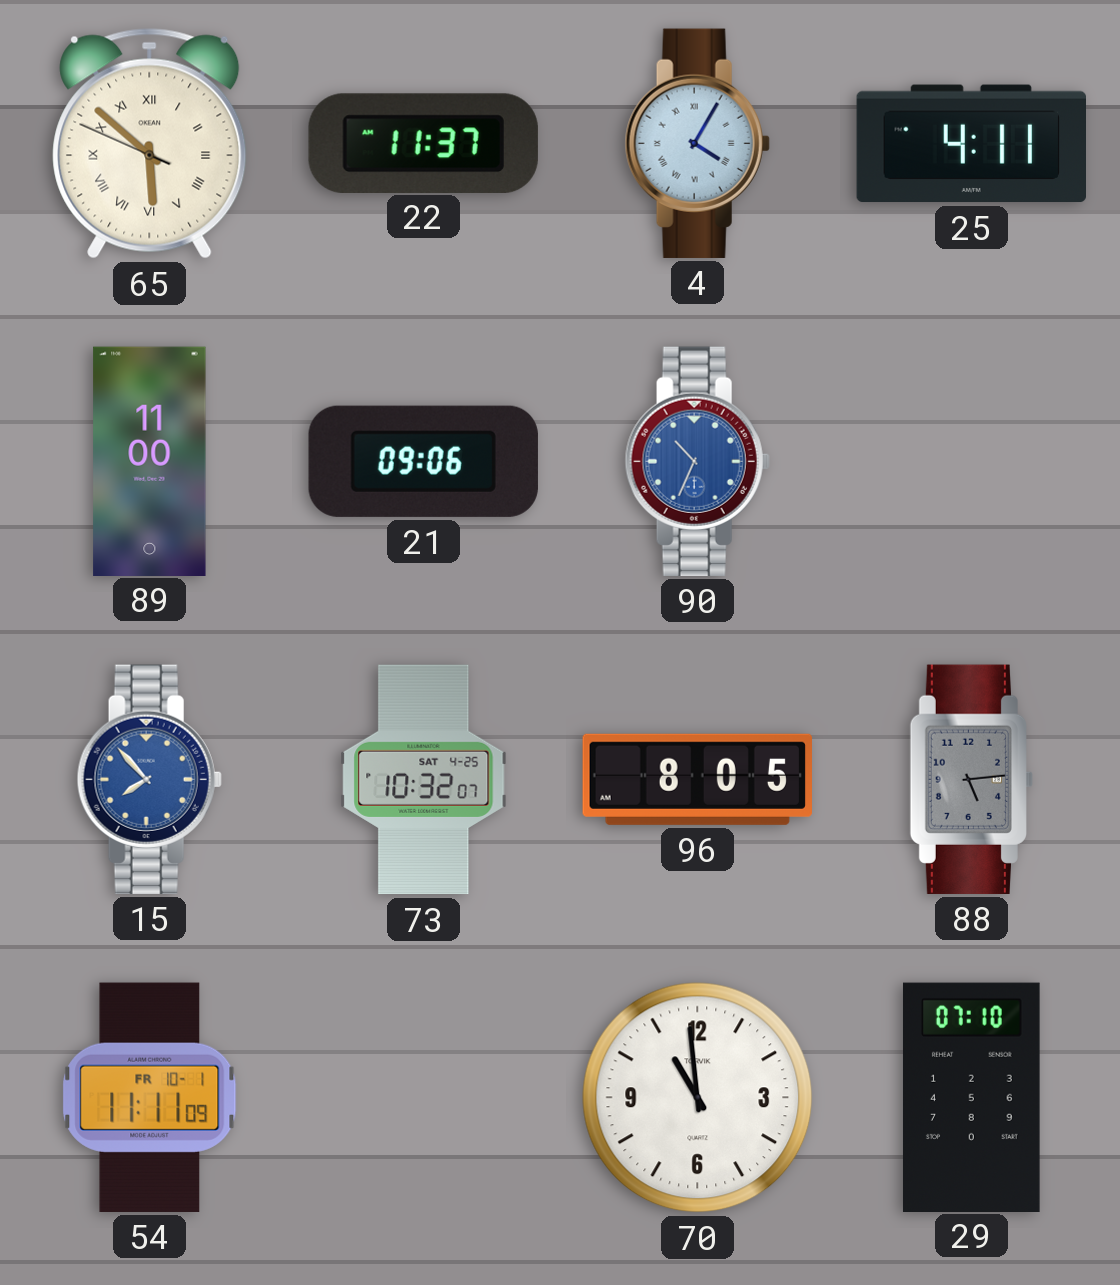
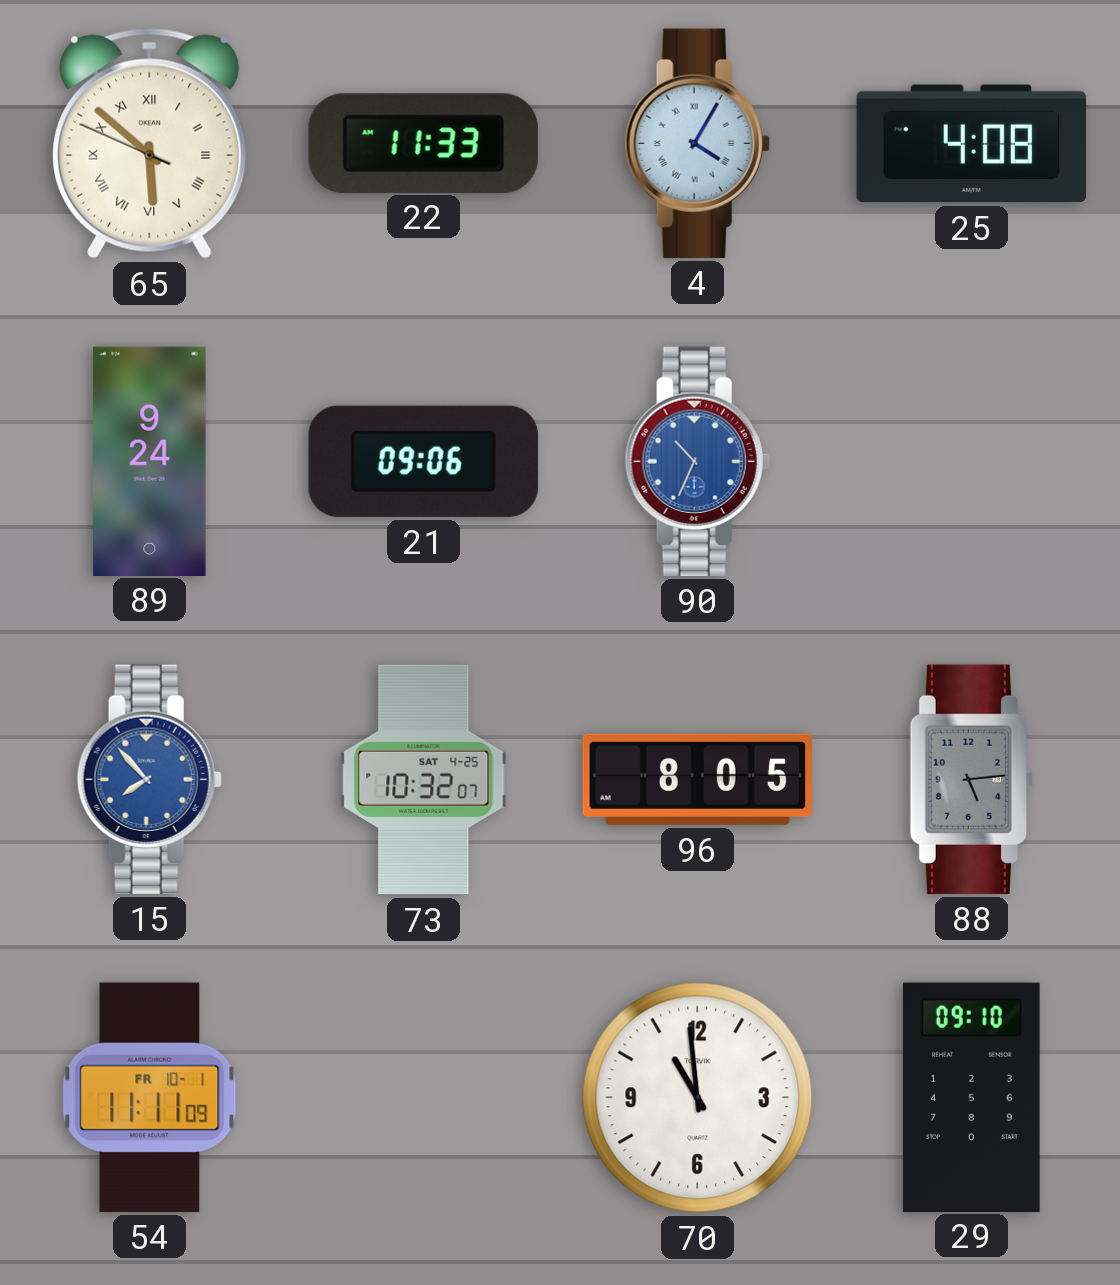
22: 11:37 -> 11:33
25: 4:11 -> 4:08
89: 11:00 -> 9:24
29: 07:10 -> 09:10
